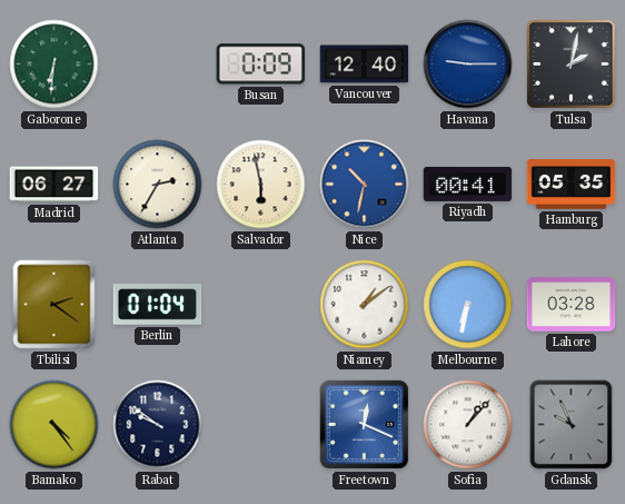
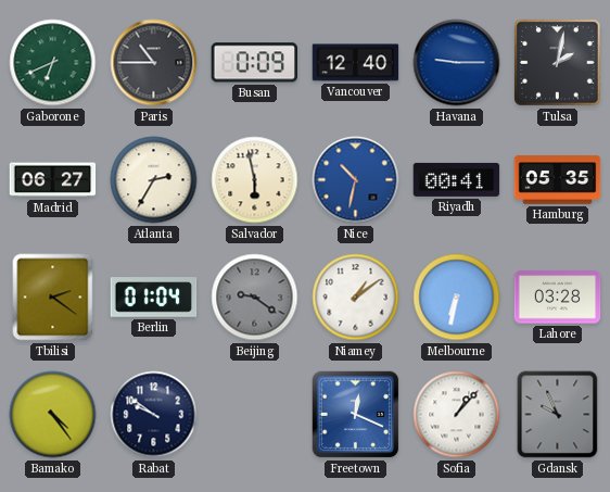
Gaborone: 6:31 -> 6:41
Paris: none -> 10:45
Beijing: none -> 9:21
